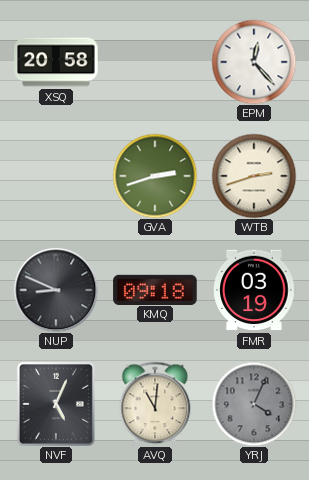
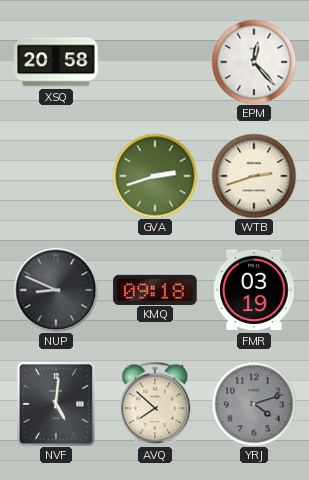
NVF: 5:04 -> 5:01
AVQ: 11:01 -> 7:52
YRJ: 4:04 -> 4:12
